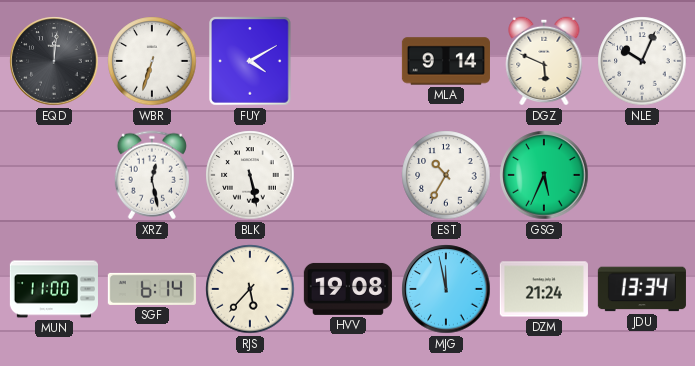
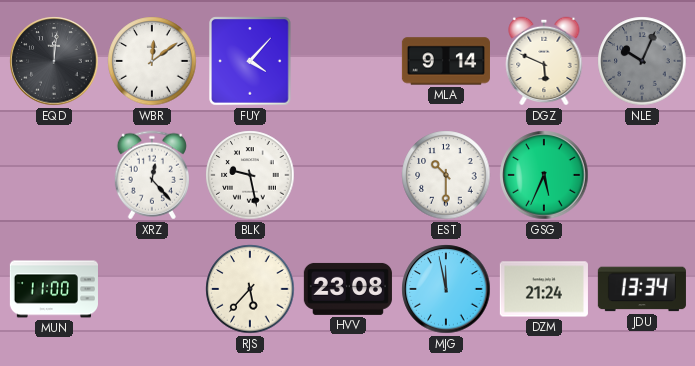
WBR: 6:33 -> 12:09
FUY: 4:10 -> 4:07
NLE dial: white -> grey
XRZ: 12:28 -> 12:23
BLK: 5:28 -> 9:28
EST: 10:35 -> 10:30
SGF: 6:14 -> none
HVV: 19:08 -> 23:08
